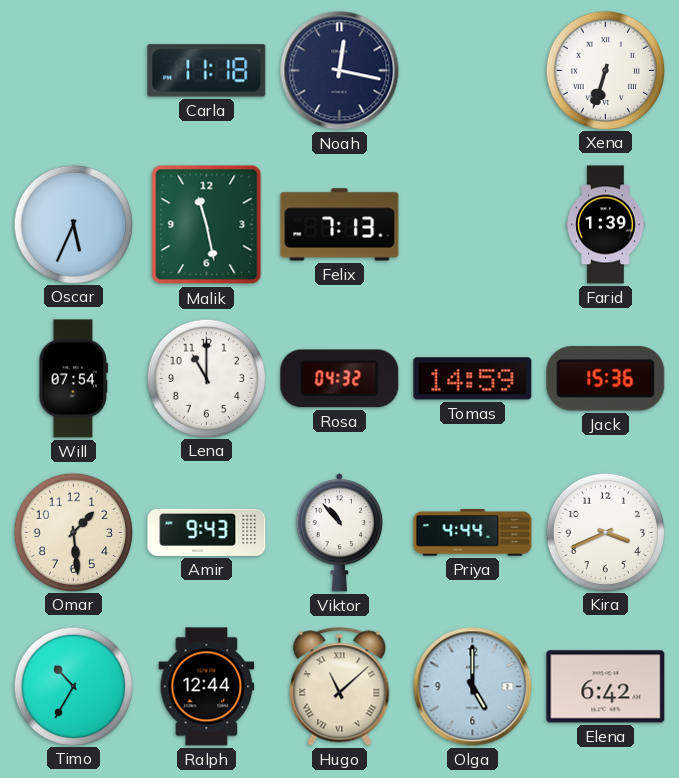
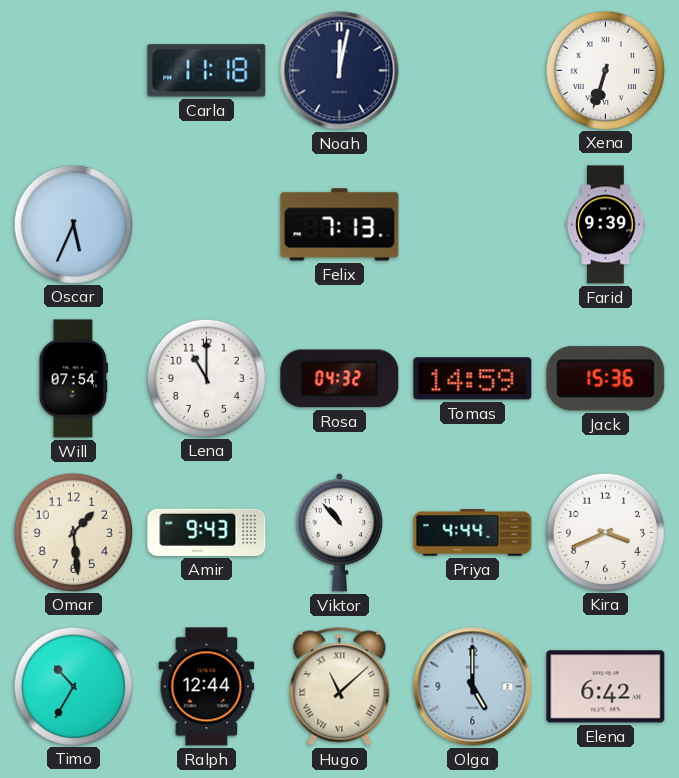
Noah: 12:17 -> 12:02
Malik: 11:28 -> none
Farid: 1:39 -> 9:39
